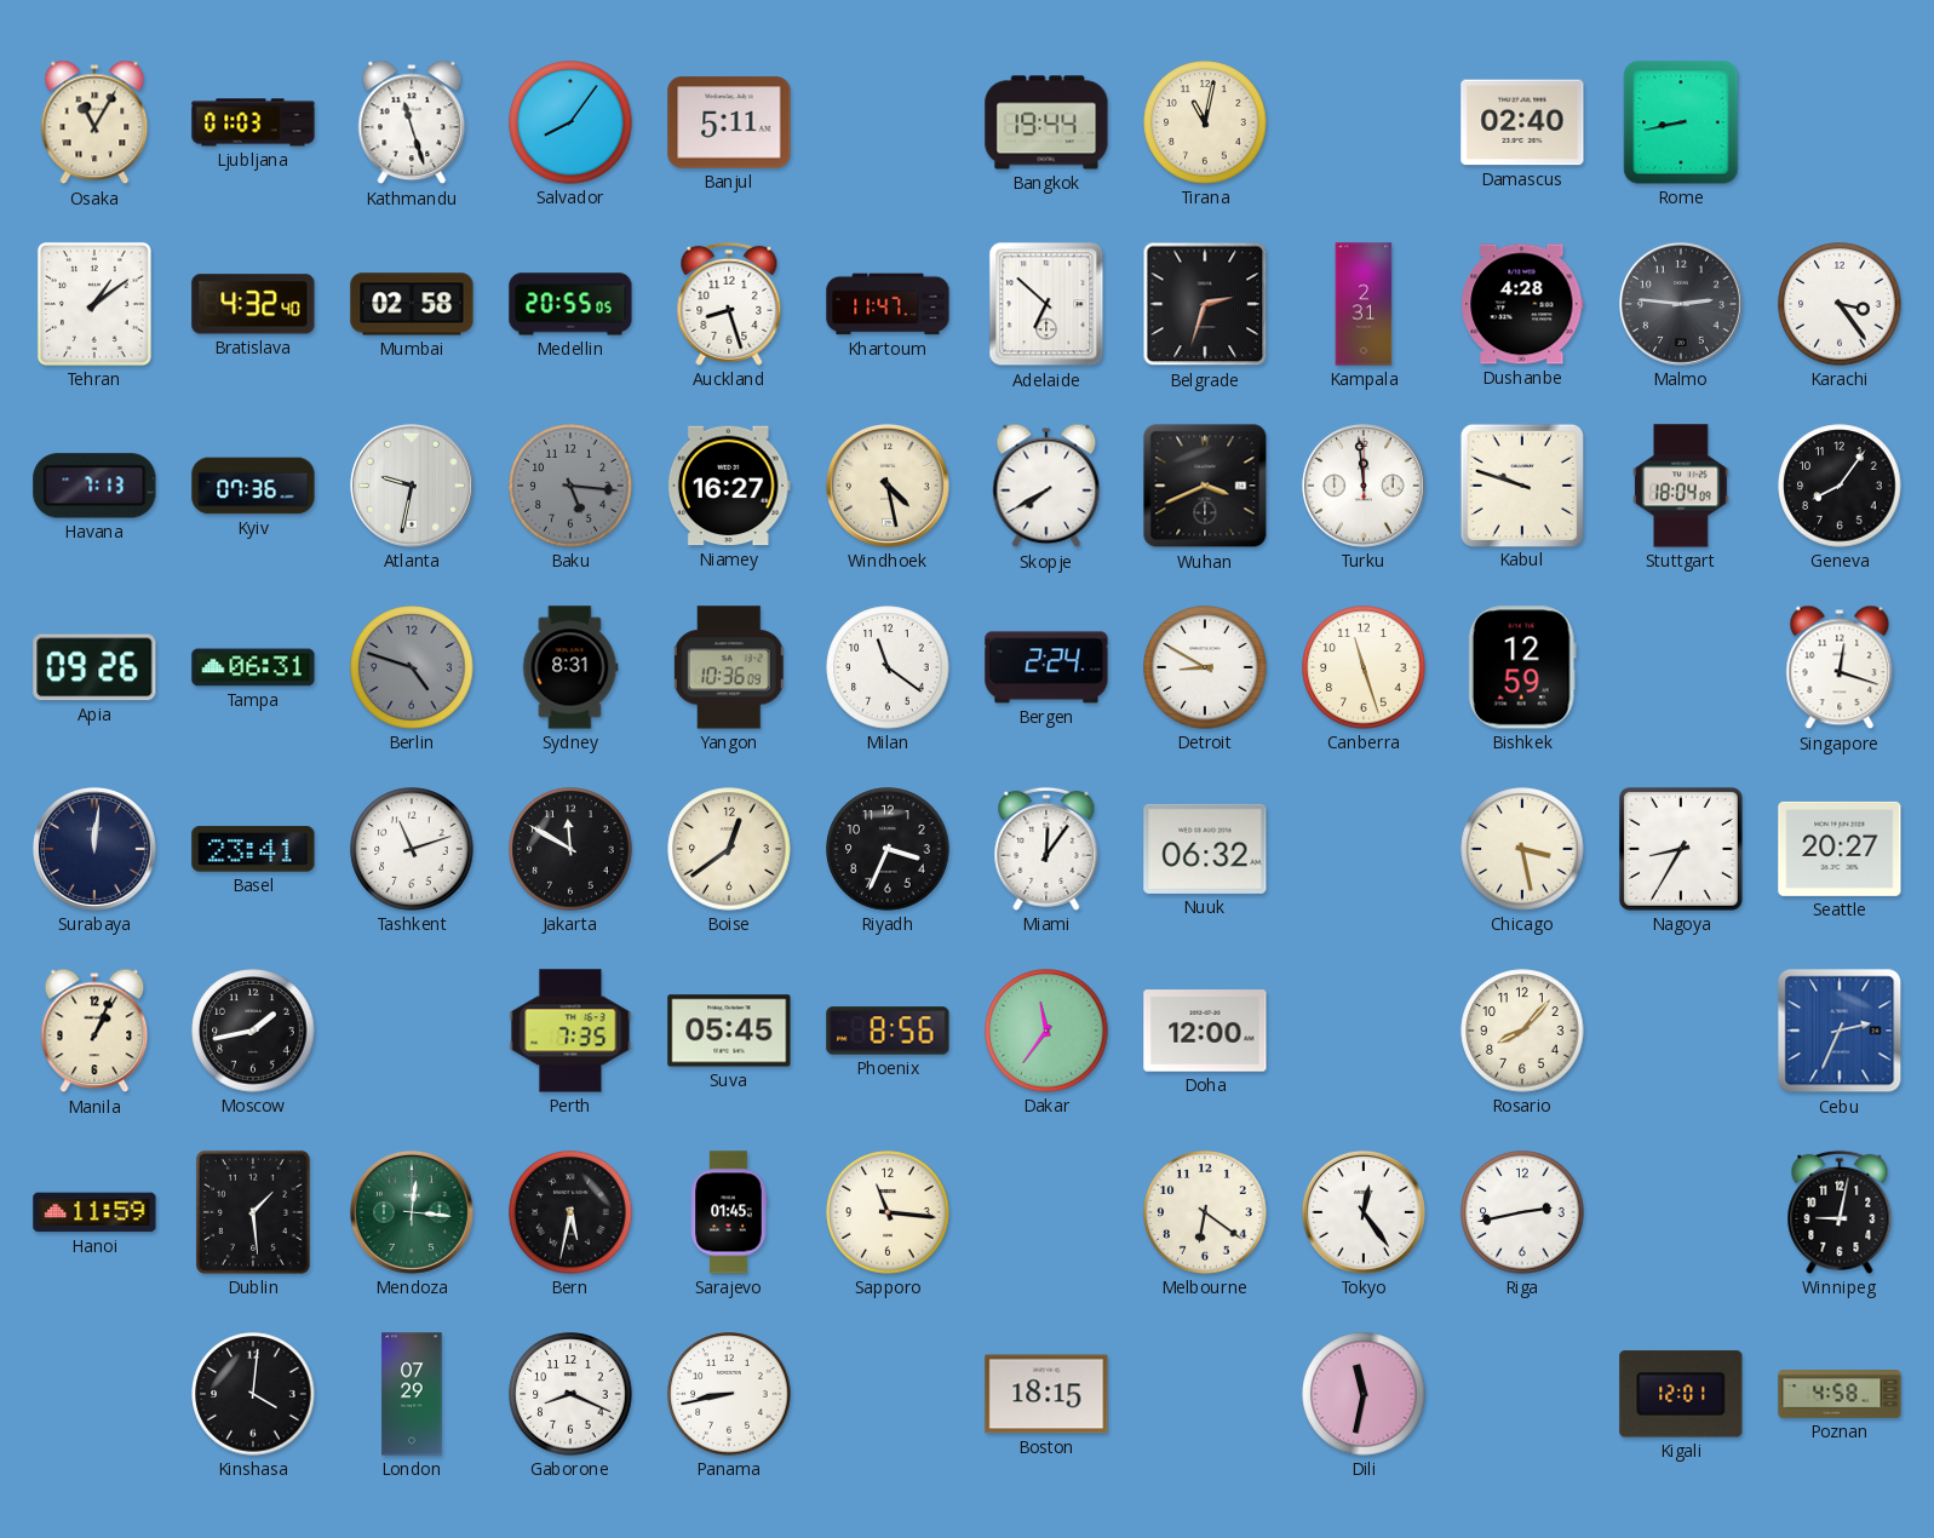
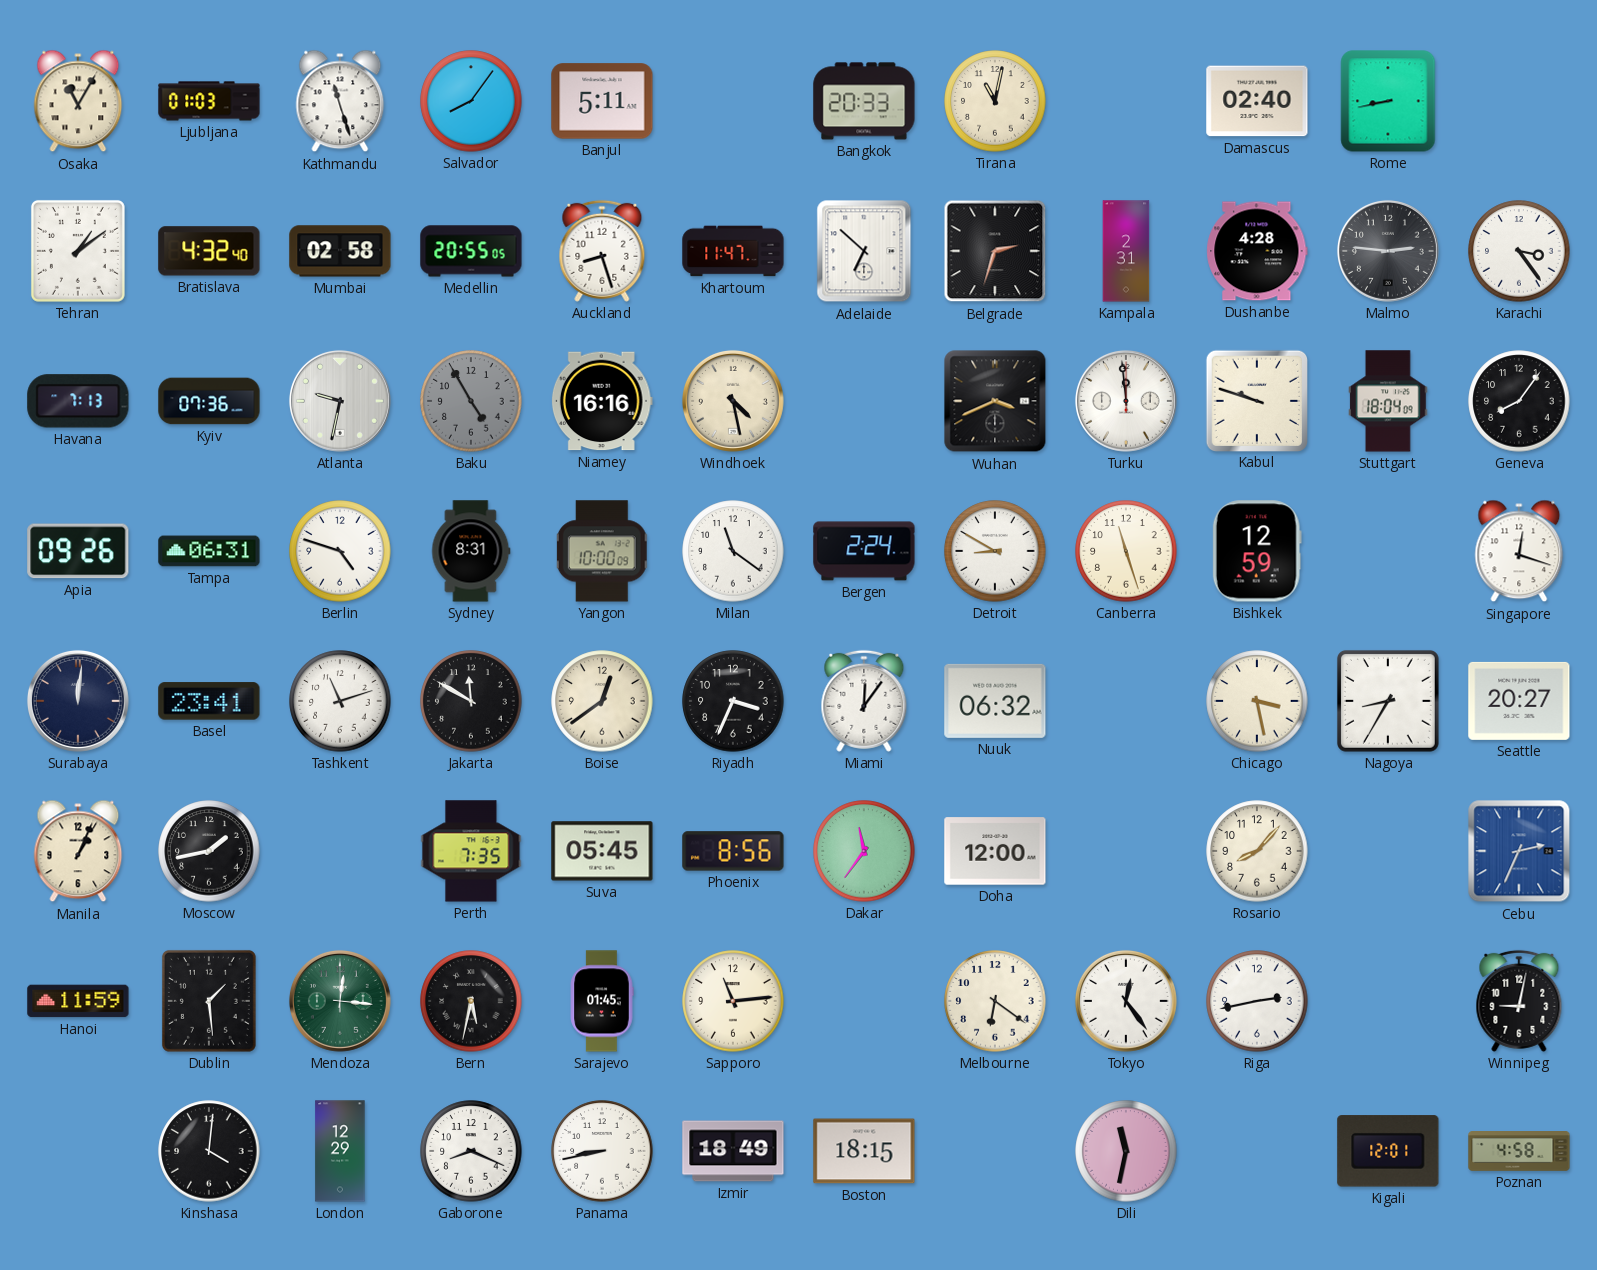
Bangkok: 19:44 -> 20:33
Baku: 5:16 -> 4:55
Niamey: 16:27 -> 16:16
Skopje: 7:40 -> none
Berlin dial: grey -> white
Yangon: 10:36 -> 10:00
Sapporo: 11:16 -> 11:14
London: 07:29 -> 12:29
Izmir: none -> 18:49
